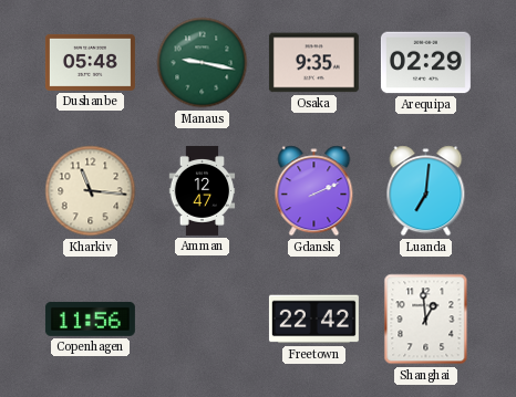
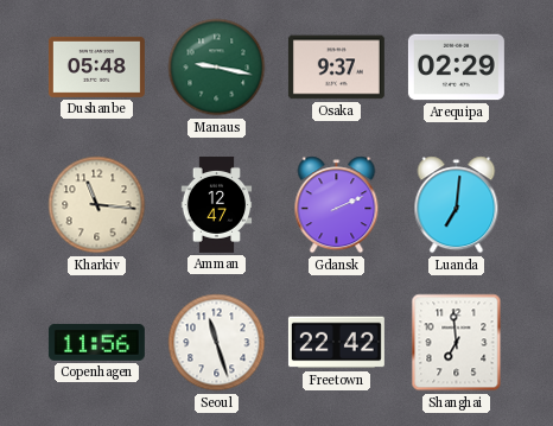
Osaka: 9:35 -> 9:37
Seoul: none -> 11:27
Shanghai: 12:59 -> 6:59
